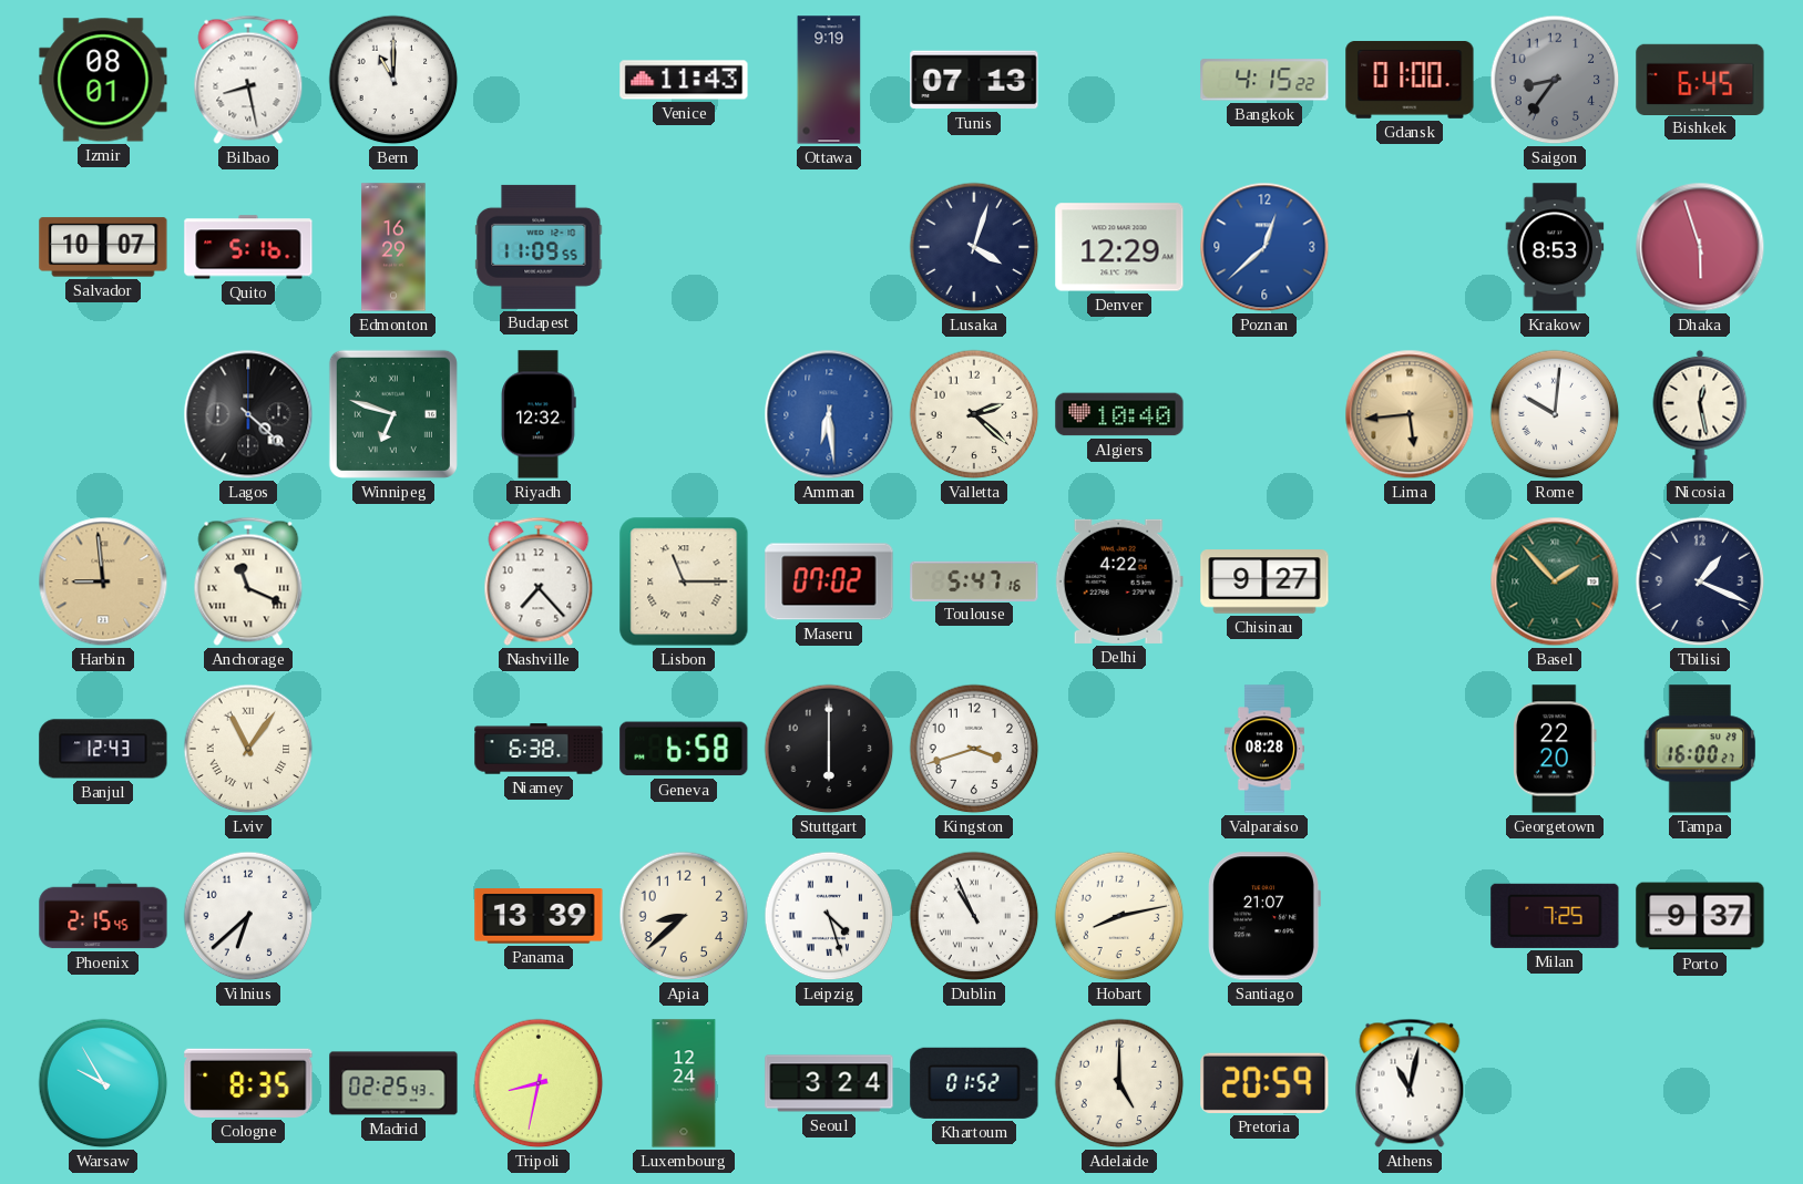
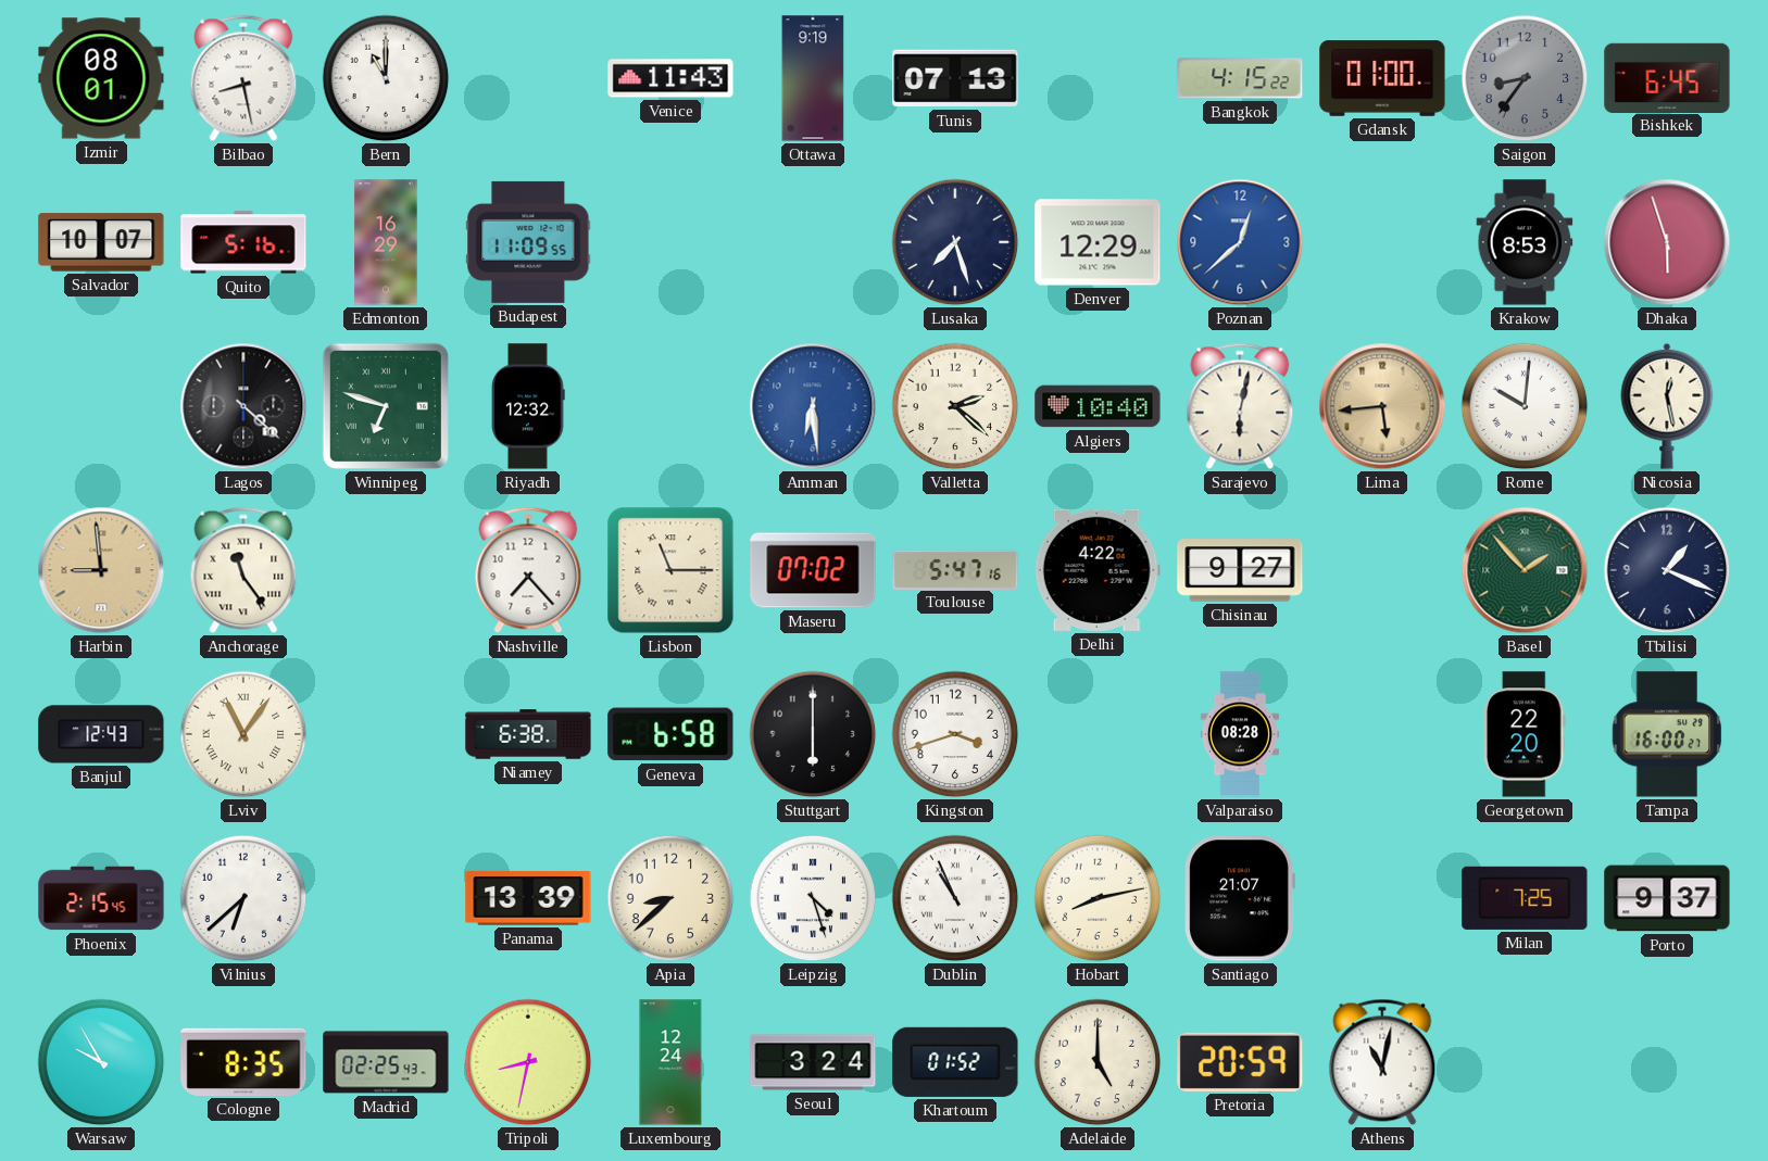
Lusaka: 4:03 -> 7:27
Sarajevo: none -> 6:02
Anchorage: 11:19 -> 11:24
